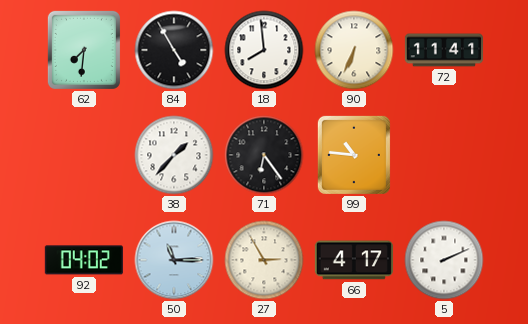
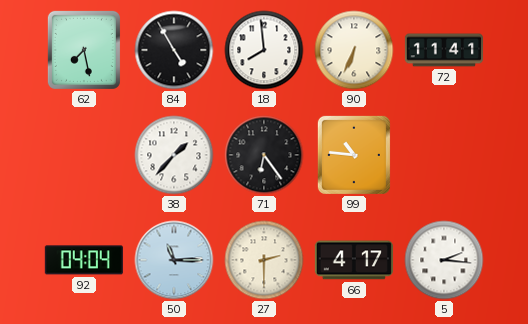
62: 7:31 -> 7:28
92: 04:02 -> 04:04
27: 2:55 -> 2:30
5: 2:11 -> 2:16
